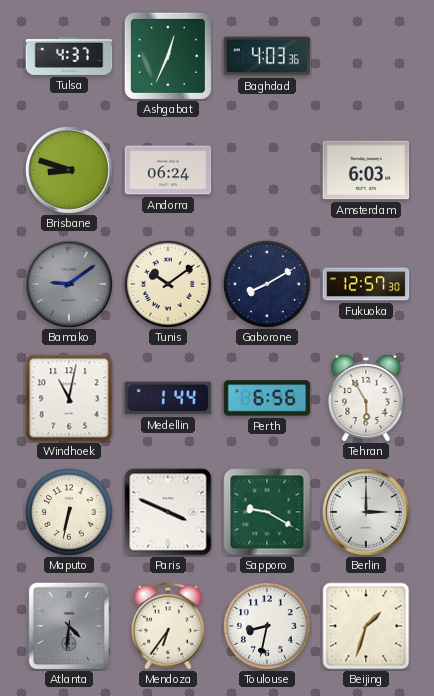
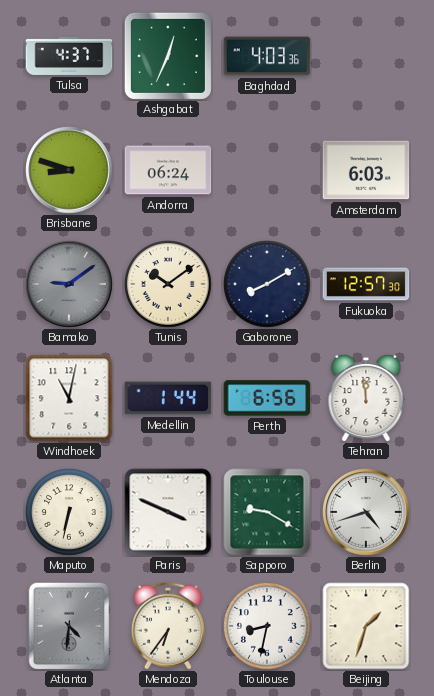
Tehran: 5:55 -> 11:59
Berlin: 3:00 -> 4:42
